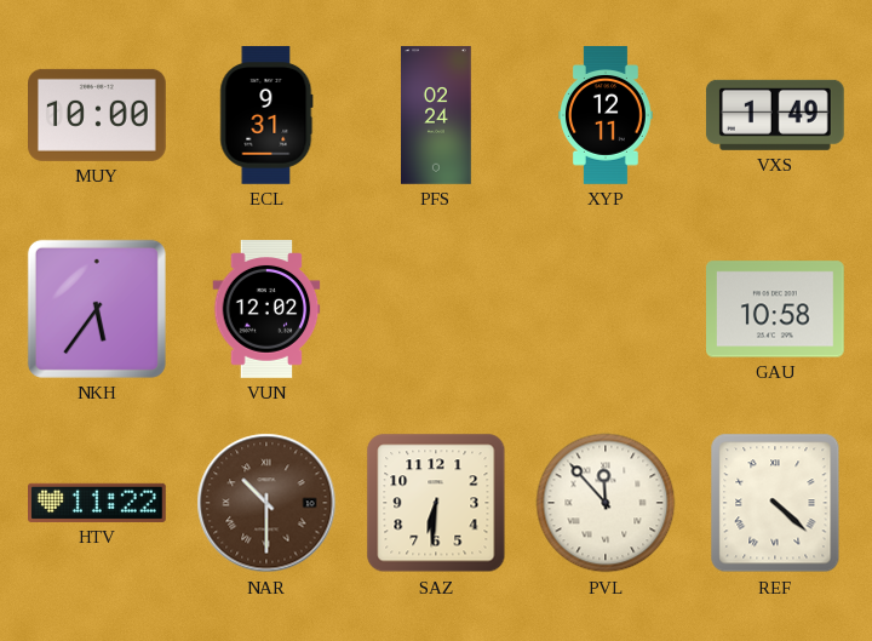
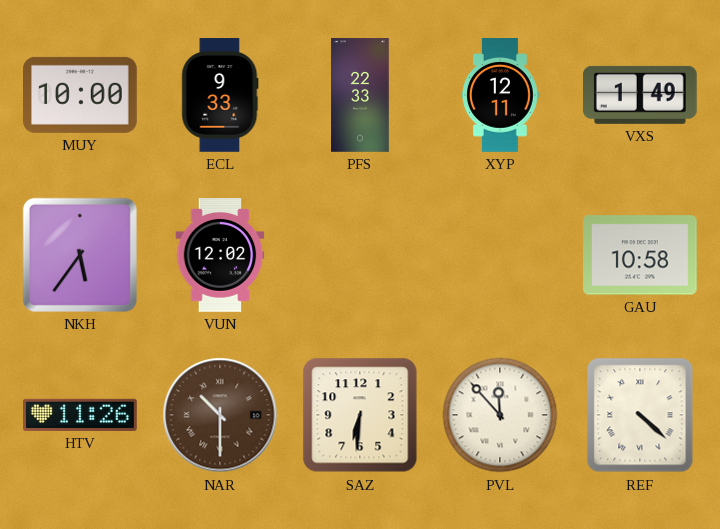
ECL: 9:31 -> 9:33
PFS: 02:24 -> 22:33
HTV: 11:22 -> 11:26
